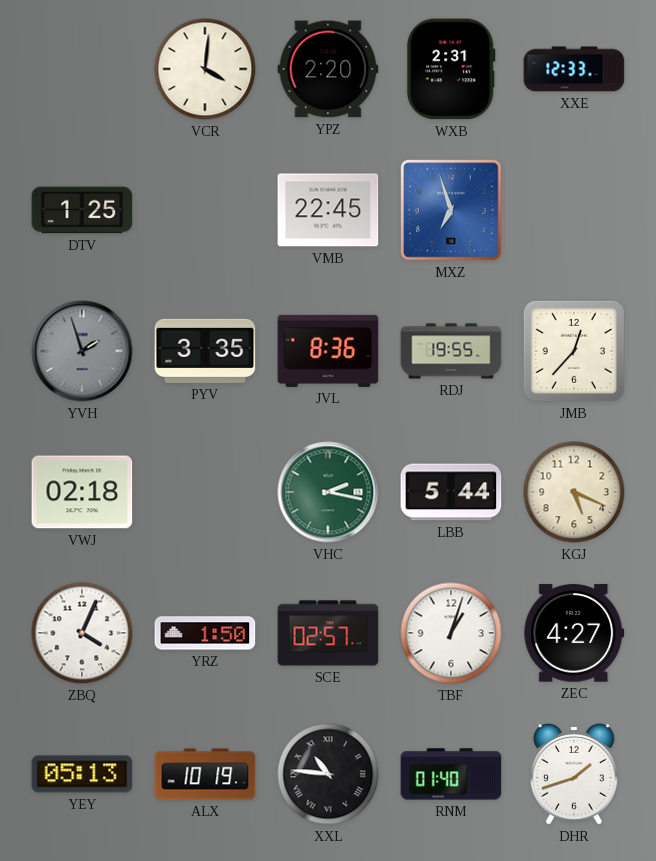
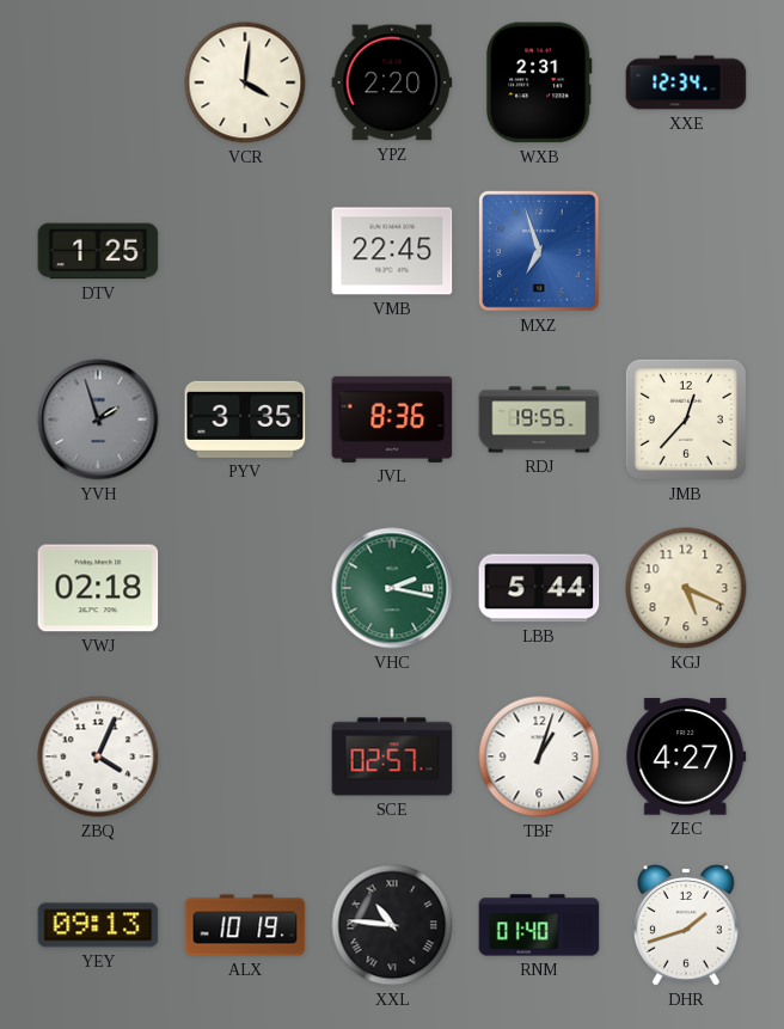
XXE: 12:33 -> 12:34
YRZ: 1:50 -> none
YEY: 05:13 -> 09:13
